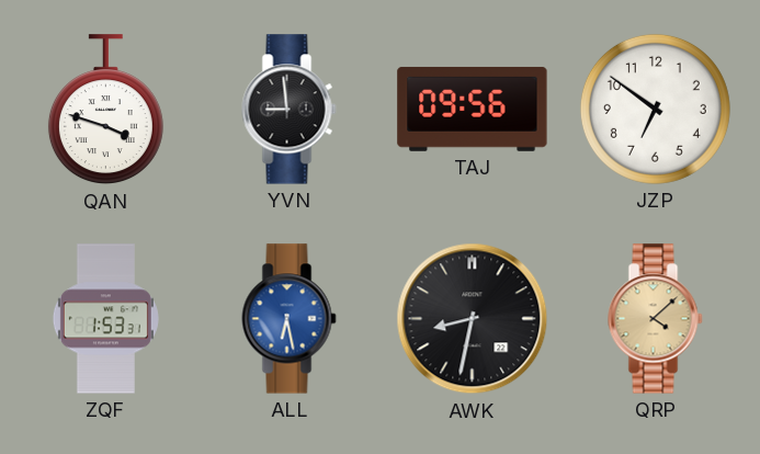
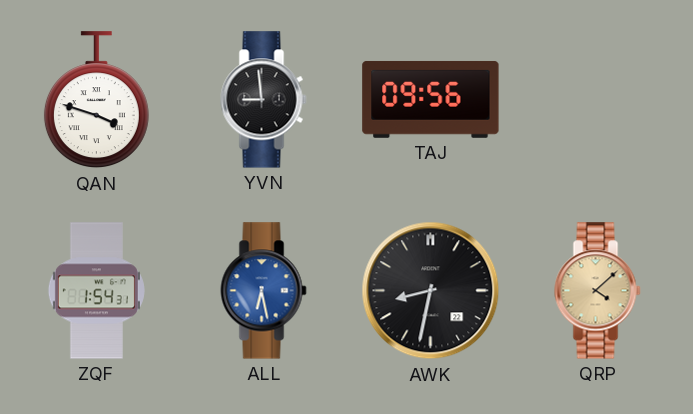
JZP: 6:51 -> none
ZQF: 1:53 -> 1:54
